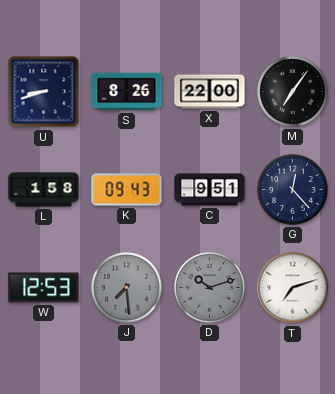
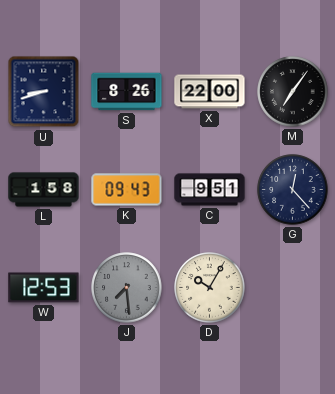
D: 10:12 -> 10:05
D dial: grey -> cream
T: 7:12 -> none
